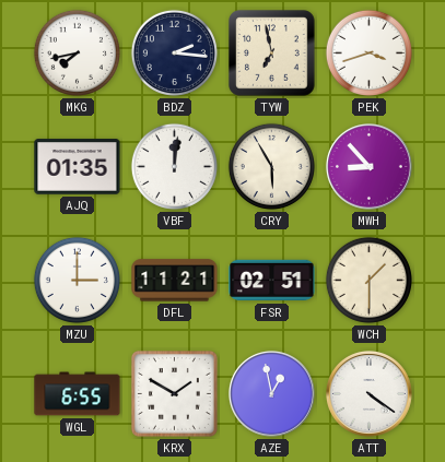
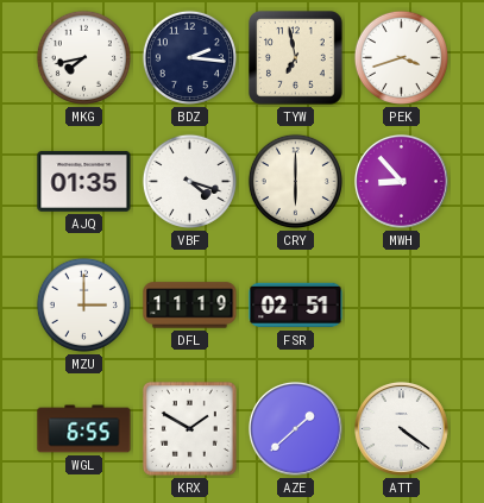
VBF: 12:01 -> 4:18
CRY: 5:55 -> 6:00
DFL: 11:21 -> 11:19
WCH: 1:30 -> none
AZE: 12:58 -> 1:38
